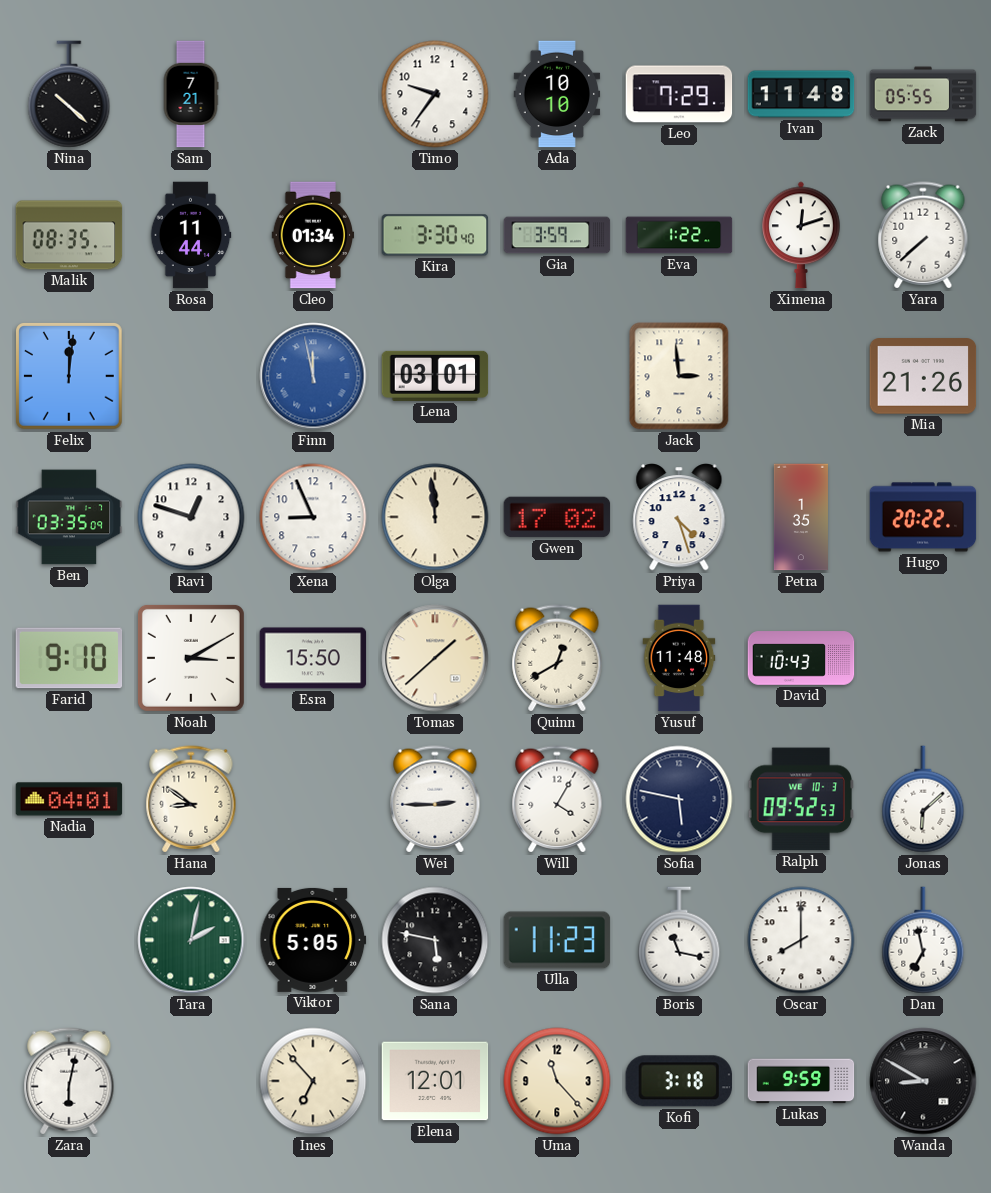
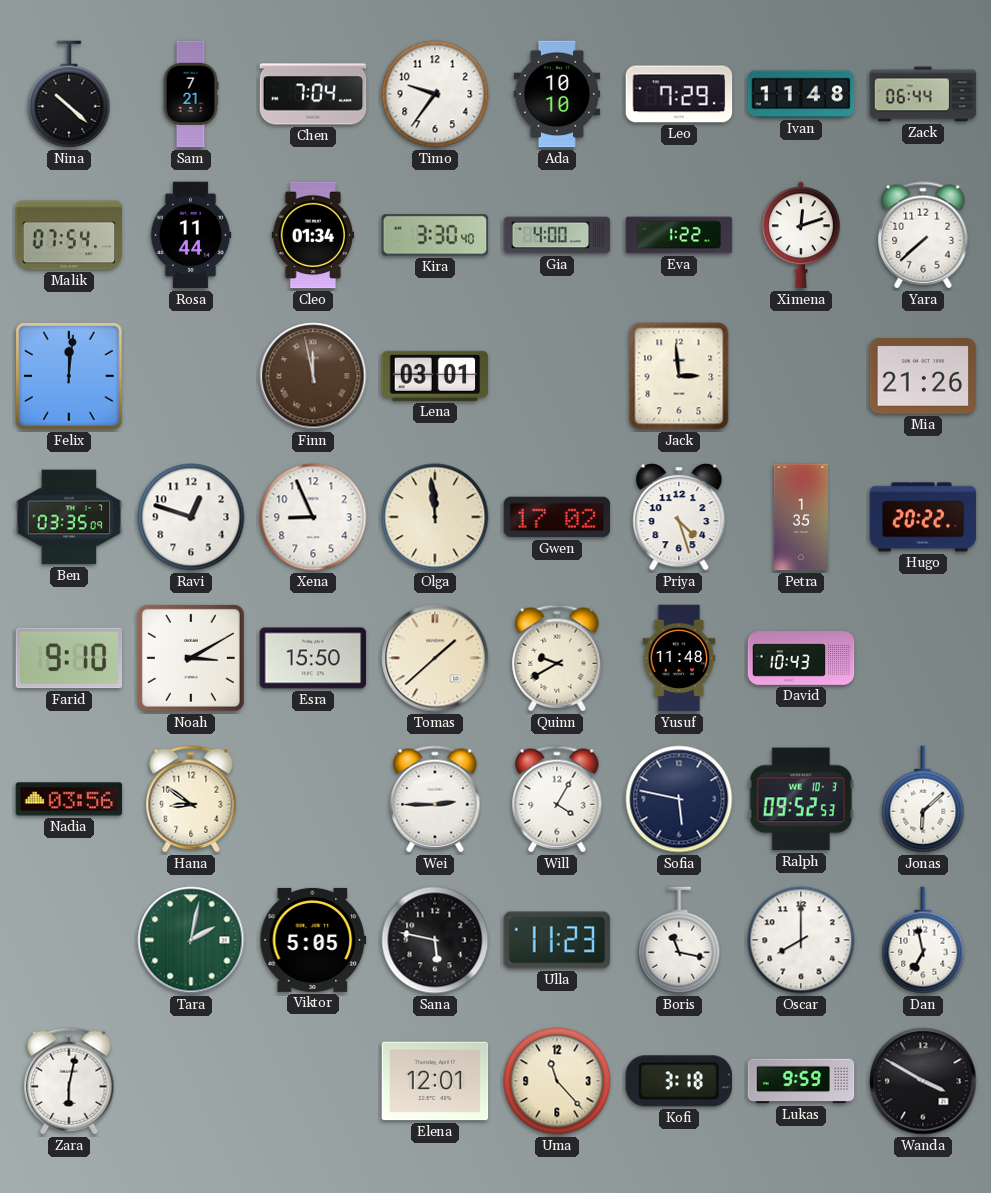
Chen: none -> 7:04
Zack: 05:55 -> 06:44
Malik: 08:35 -> 07:54
Gia: 3:59 -> 4:00
Finn dial: blue -> brown
Quinn: 12:40 -> 9:40
Nadia: 04:01 -> 03:56
Ines: 6:53 -> none
Wanda: 8:50 -> 3:50
